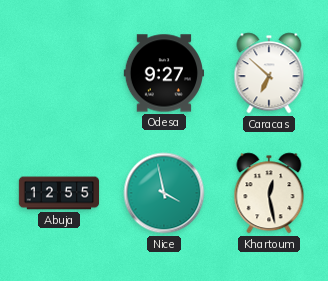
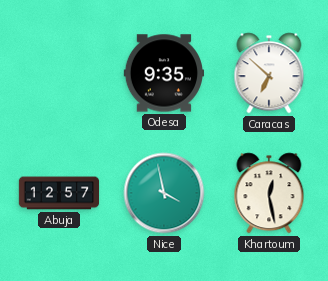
Odesa: 9:27 -> 9:35
Abuja: 12:55 -> 12:57
